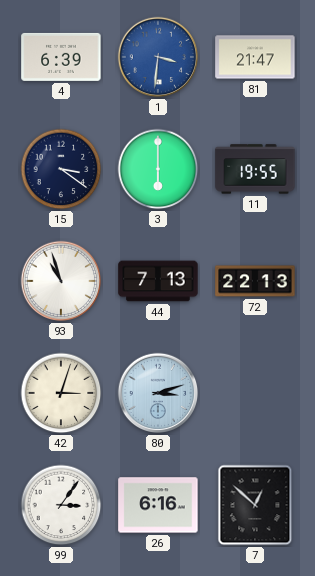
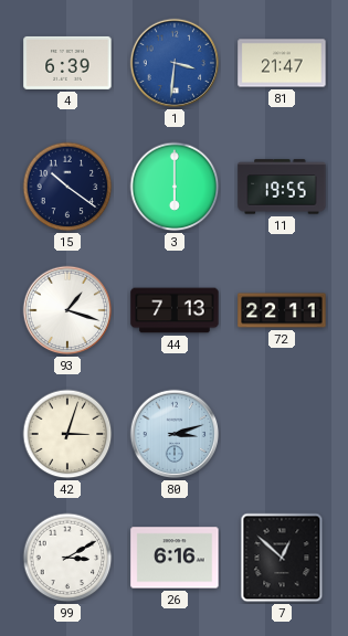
15: 3:21 -> 10:21
93: 10:57 -> 1:18
72: 22:13 -> 22:11
99: 3:06 -> 3:10
